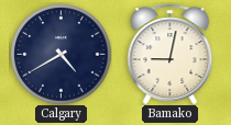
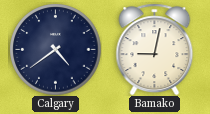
Calgary: 4:40 -> 4:39
